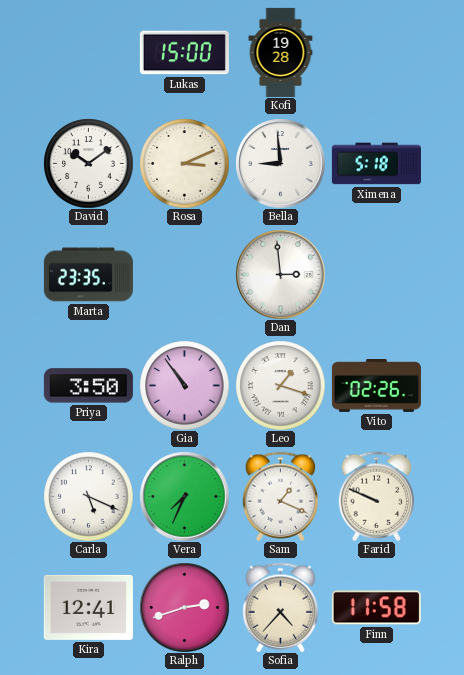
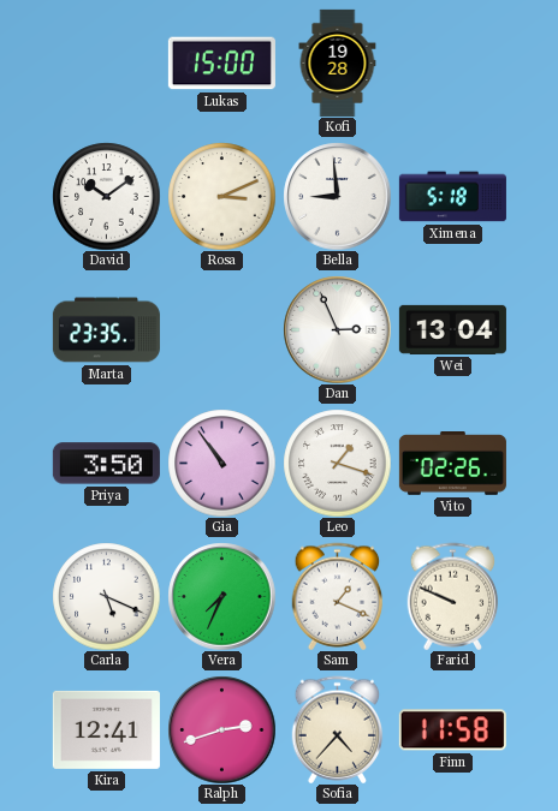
Dan: 2:59 -> 2:56
Wei: none -> 13:04
